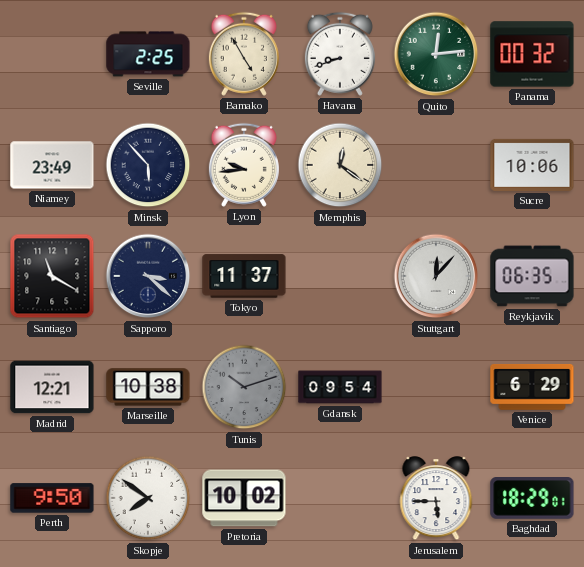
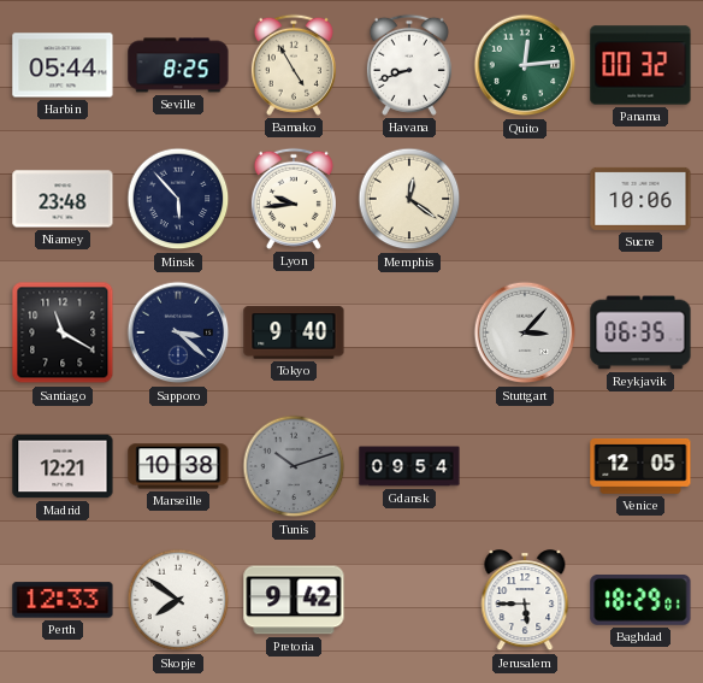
Harbin: none -> 05:44
Seville: 2:25 -> 8:25
Niamey: 23:49 -> 23:48
Tokyo: 11:37 -> 9:40
Stuttgart: 12:07 -> 3:07
Venice: 6:29 -> 12:05
Perth: 9:50 -> 12:33
Pretoria: 10:02 -> 9:42
